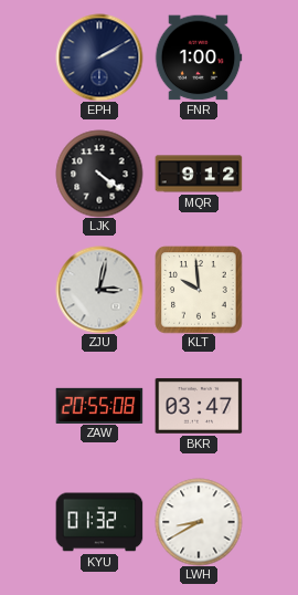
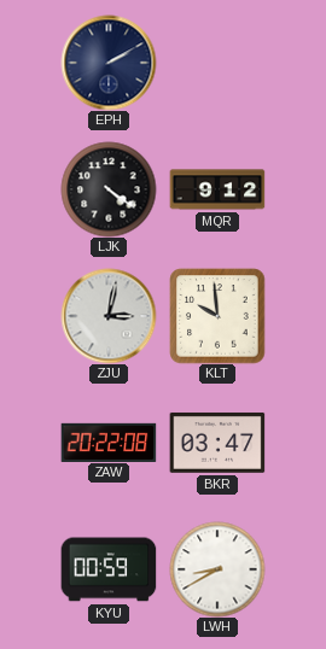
FNR: 1:00 -> none
ZAW: 20:55 -> 20:22
KYU: 01:32 -> 00:59
